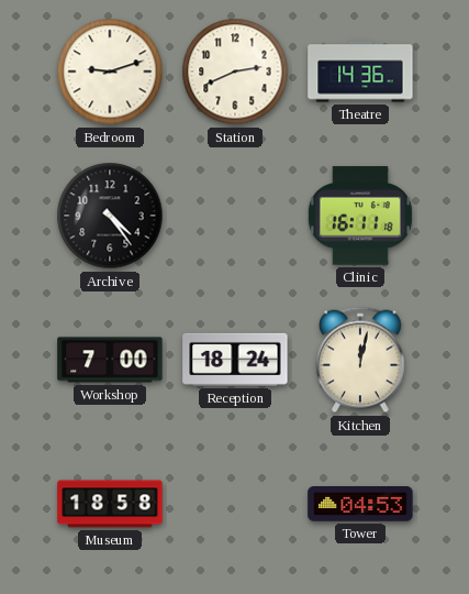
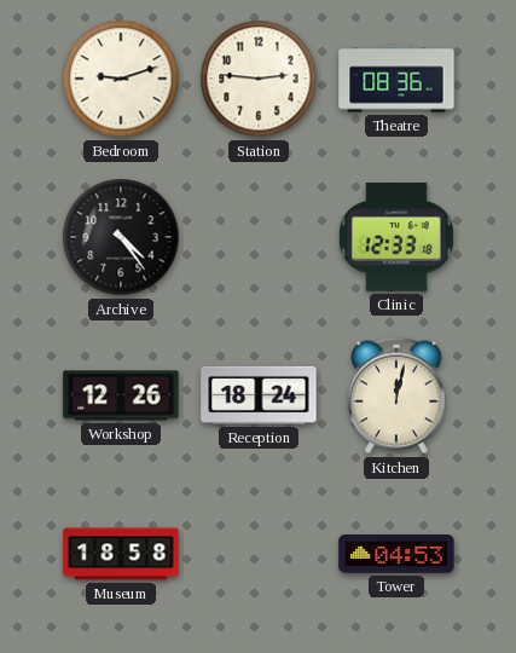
Station: 2:41 -> 2:46
Theatre: 14:36 -> 08:36
Clinic: 16:11 -> 12:33
Workshop: 7:00 -> 12:26
